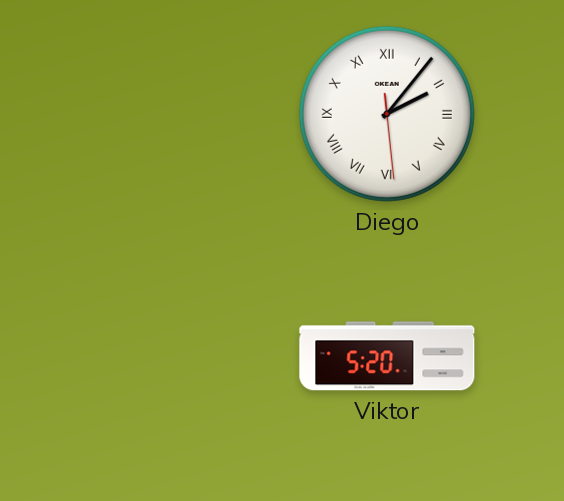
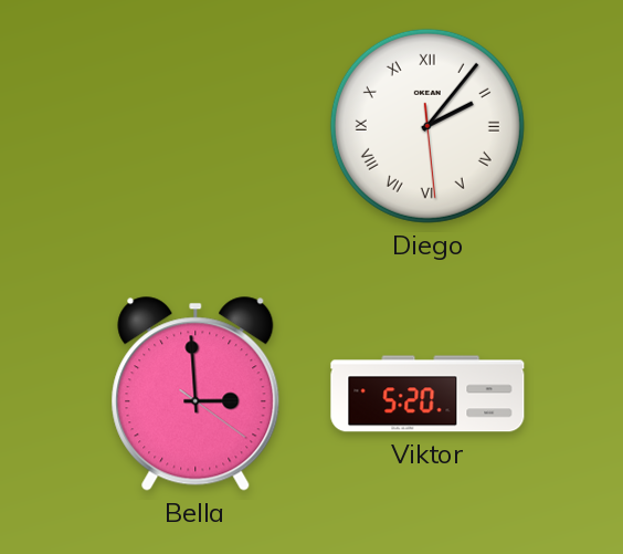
Bella: none -> 2:59
